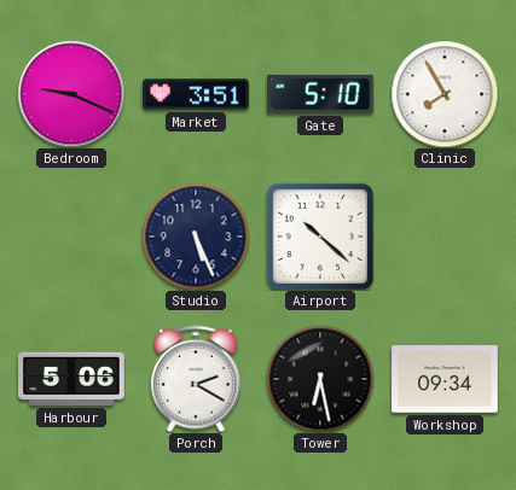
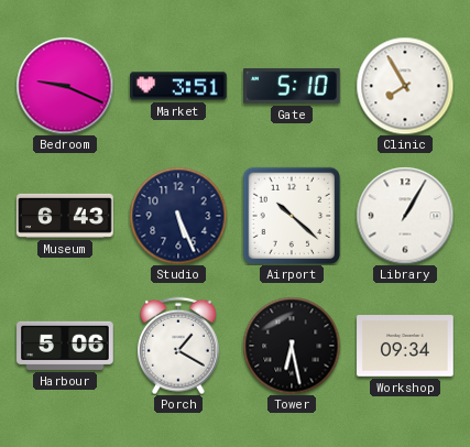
Museum: none -> 6:43
Library: none -> 1:05
Porch: 2:20 -> 1:20
